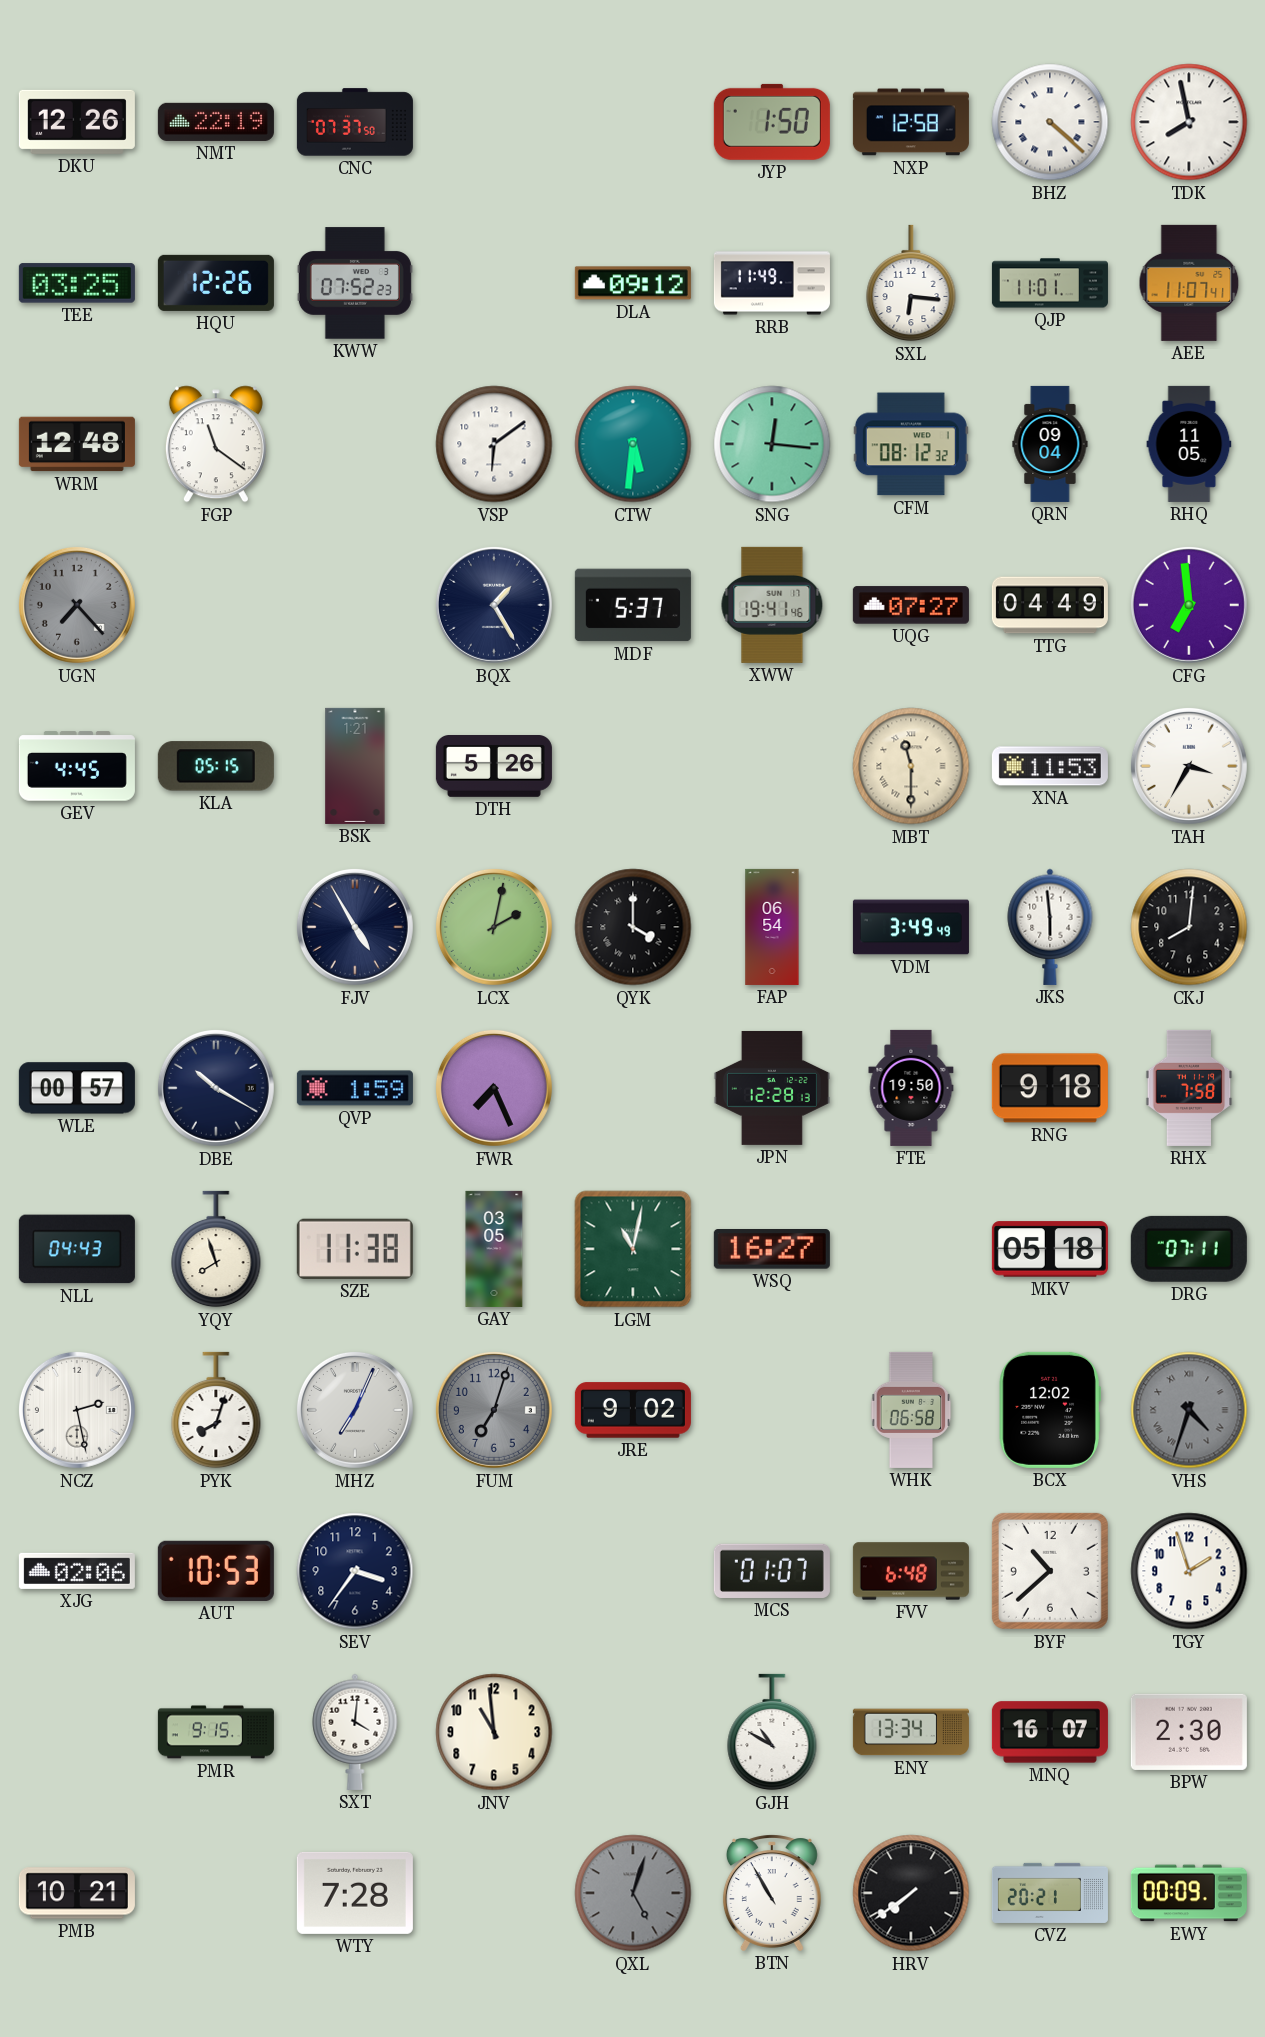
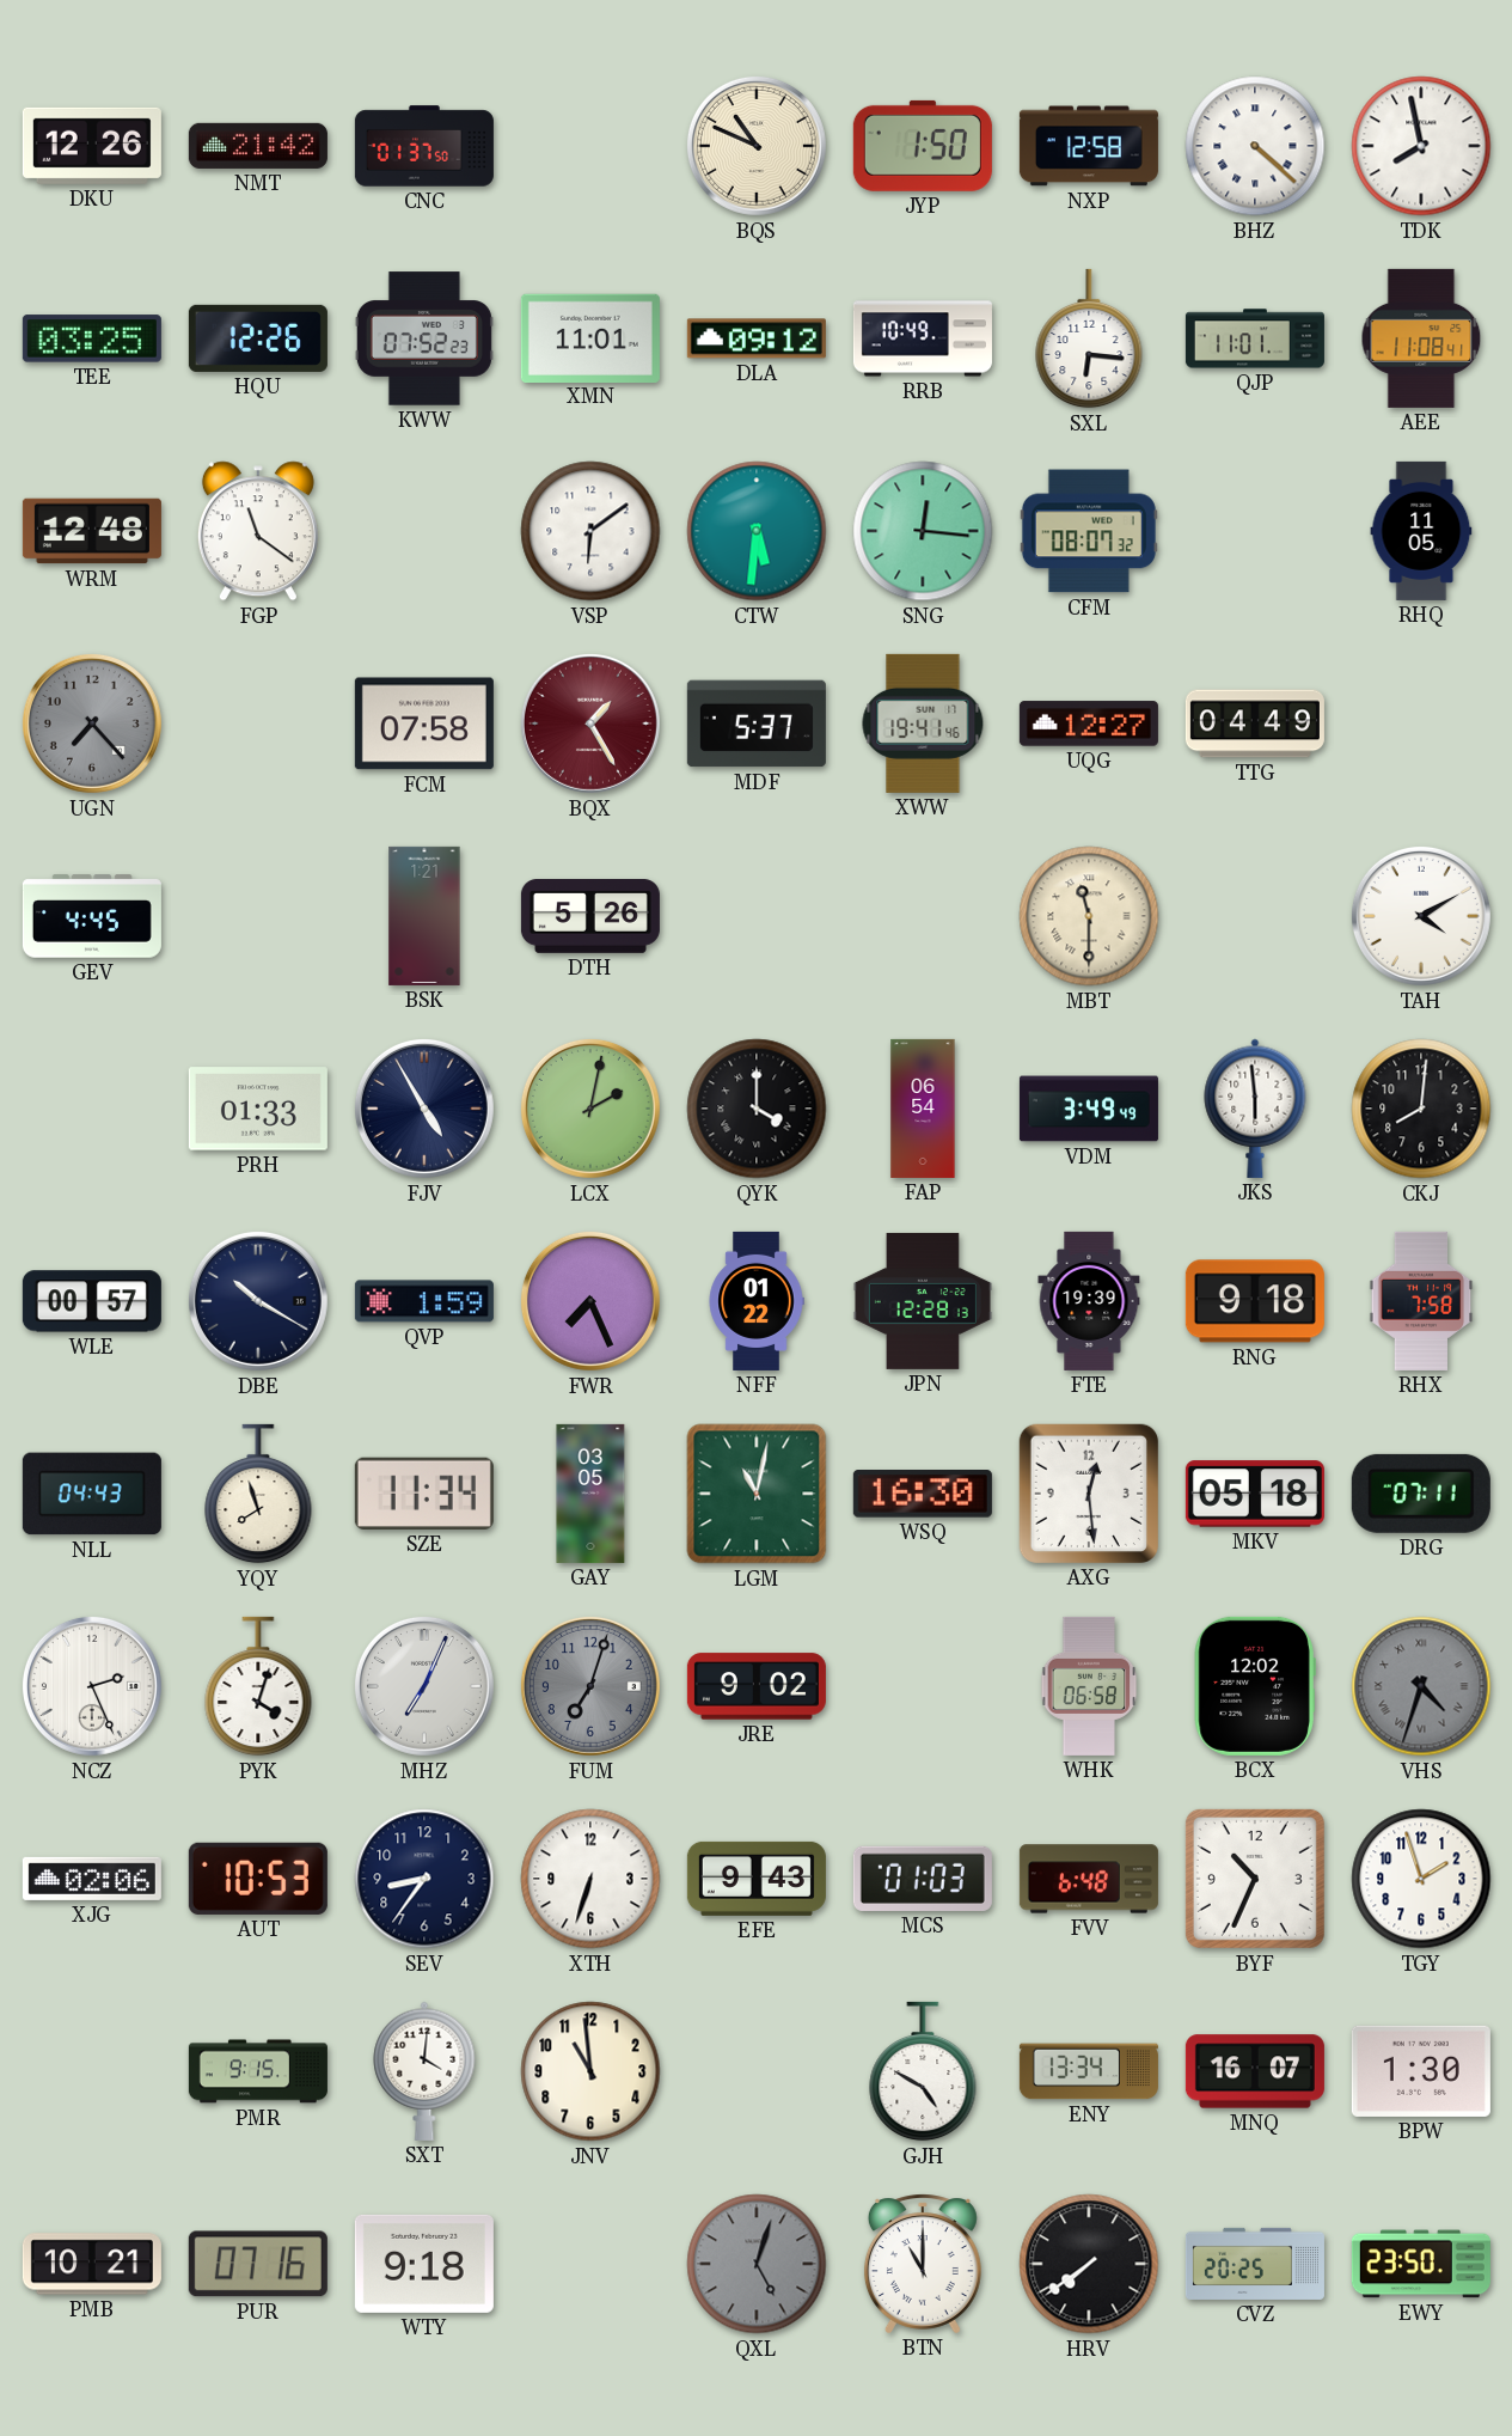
NMT: 22:19 -> 21:42
CNC: 07:37 -> 01:37
BQS: none -> 10:49
XMN: none -> 11:01
RRB: 11:49 -> 10:49
AEE: 11:07 -> 11:08
CFM: 08:12 -> 08:07
QRN: 09:04 -> none
FCM: none -> 07:58
BQX dial: navy -> burgundy
UQG: 07:27 -> 12:27
CFG: 6:59 -> none
KLA: 05:15 -> none
XNA: 11:53 -> none
TAH: 3:35 -> 4:10
PRH: none -> 01:33
NFF: none -> 01:22
FTE: 19:50 -> 19:39
SZE: 11:38 -> 11:34
WSQ: 16:27 -> 16:30
AXG: none -> 12:29
NCZ: 2:28 -> 2:26
PYK: 8:03 -> 4:03
SEV: 3:36 -> 8:36
XTH: none -> 6:33
EFE: none -> 9:43
MCS: 01:07 -> 01:03
BYF: 10:38 -> 10:34
GJH: 10:50 -> 4:50
BPW: 2:30 -> 1:30
PUR: none -> 07:16
WTY: 7:28 -> 9:18
BTN: 10:55 -> 11:00
CVZ: 20:21 -> 20:25
EWY: 00:09 -> 23:50
